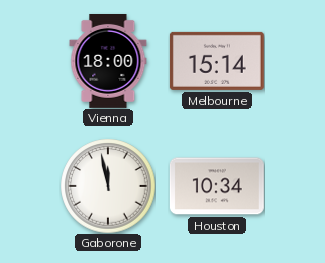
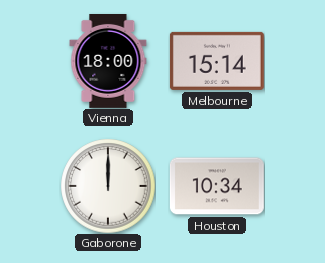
Gaborone: 11:58 -> 12:00
